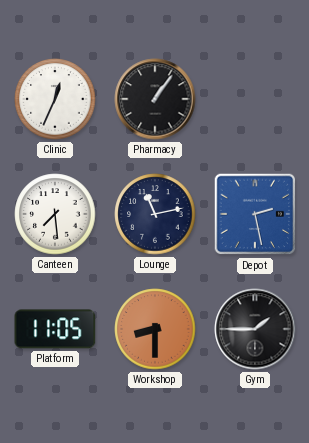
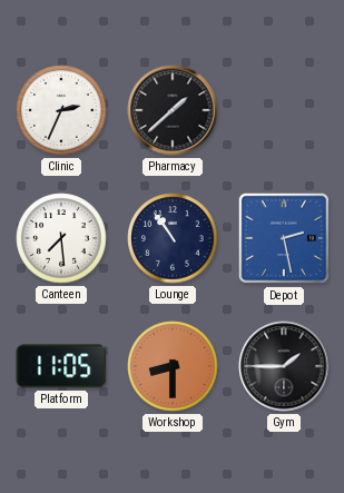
Clinic: 12:34 -> 2:34
Pharmacy: 1:06 -> 1:38
Lounge: 11:13 -> 10:54
